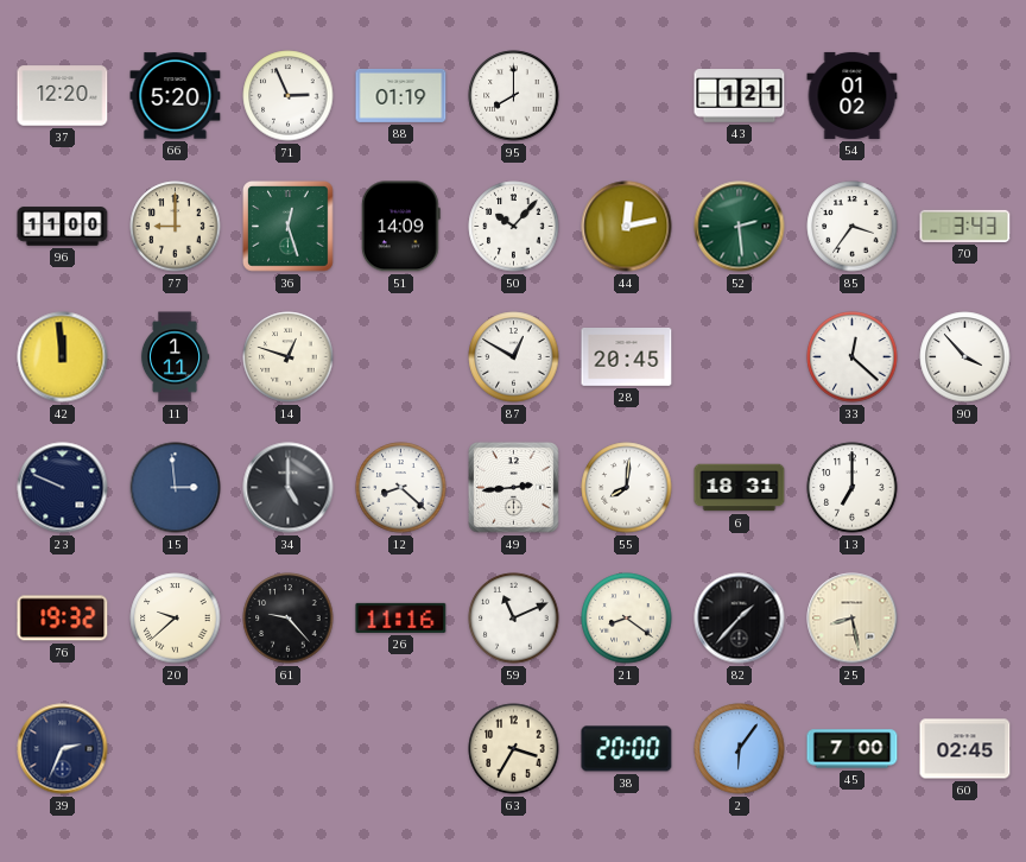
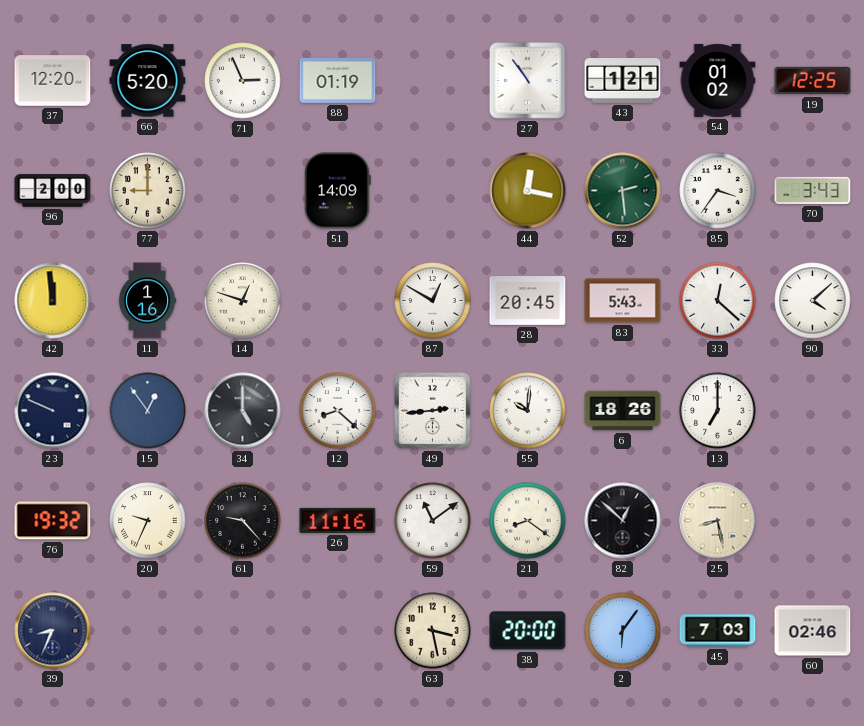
95: 8:00 -> none
27: none -> 10:54
19: none -> 12:25
96: 11:00 -> 2:00
36: 12:27 -> none
50: 10:07 -> none
44: 12:13 -> 12:17
11: 1:11 -> 1:16
83: none -> 5:43
90: 3:53 -> 4:08
15: 2:59 -> 12:54
55: 8:01 -> 10:01
6: 18:31 -> 18:26
20: 9:38 -> 9:34
59: 11:11 -> 11:09
82: 1:37 -> 12:52
39: 2:34 -> 8:34
63: 3:35 -> 3:28
45: 7:00 -> 7:03
60: 02:45 -> 02:46
